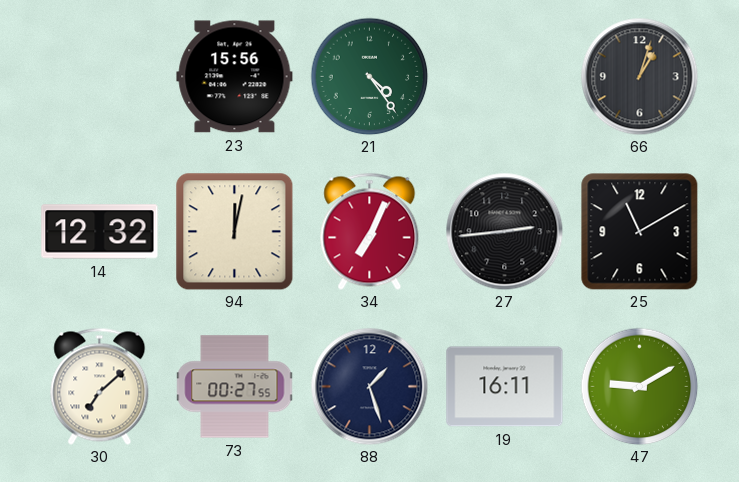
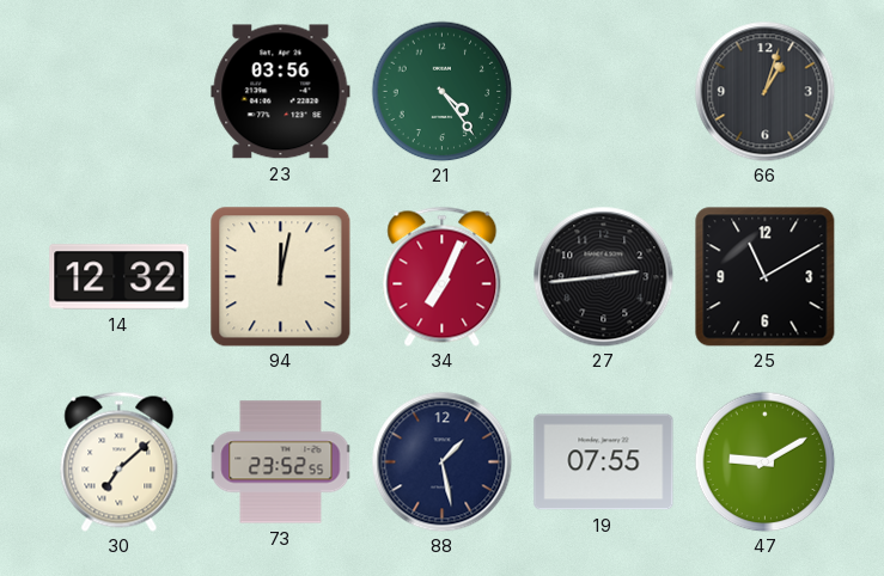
23: 15:56 -> 03:56
73: 00:27 -> 23:52
88: 1:27 -> 1:28
19: 16:11 -> 07:55
